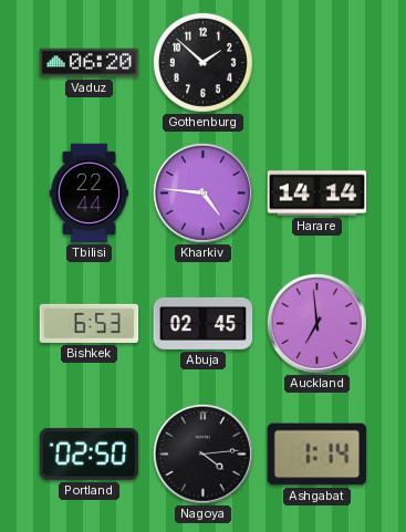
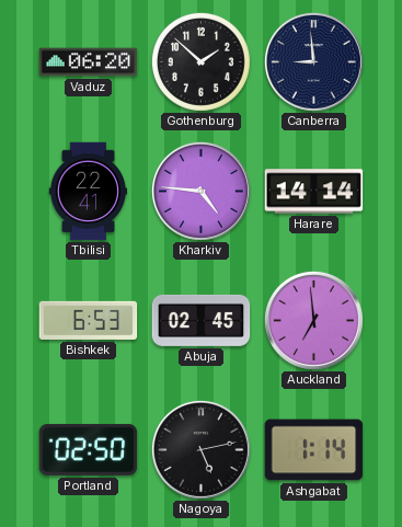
Canberra: none -> 8:59
Tbilisi: 22:44 -> 22:41
Nagoya: 4:14 -> 5:13
